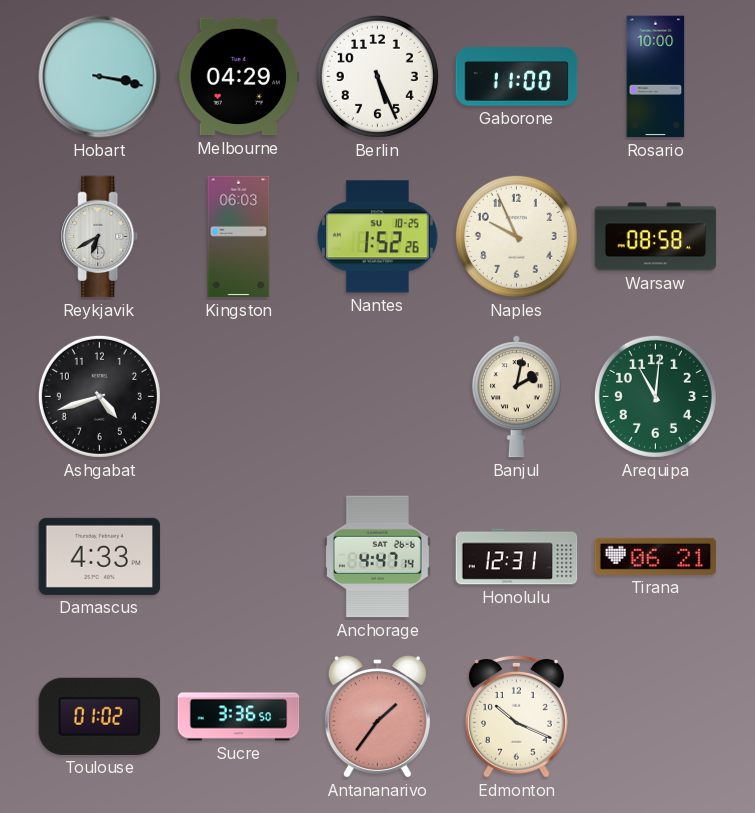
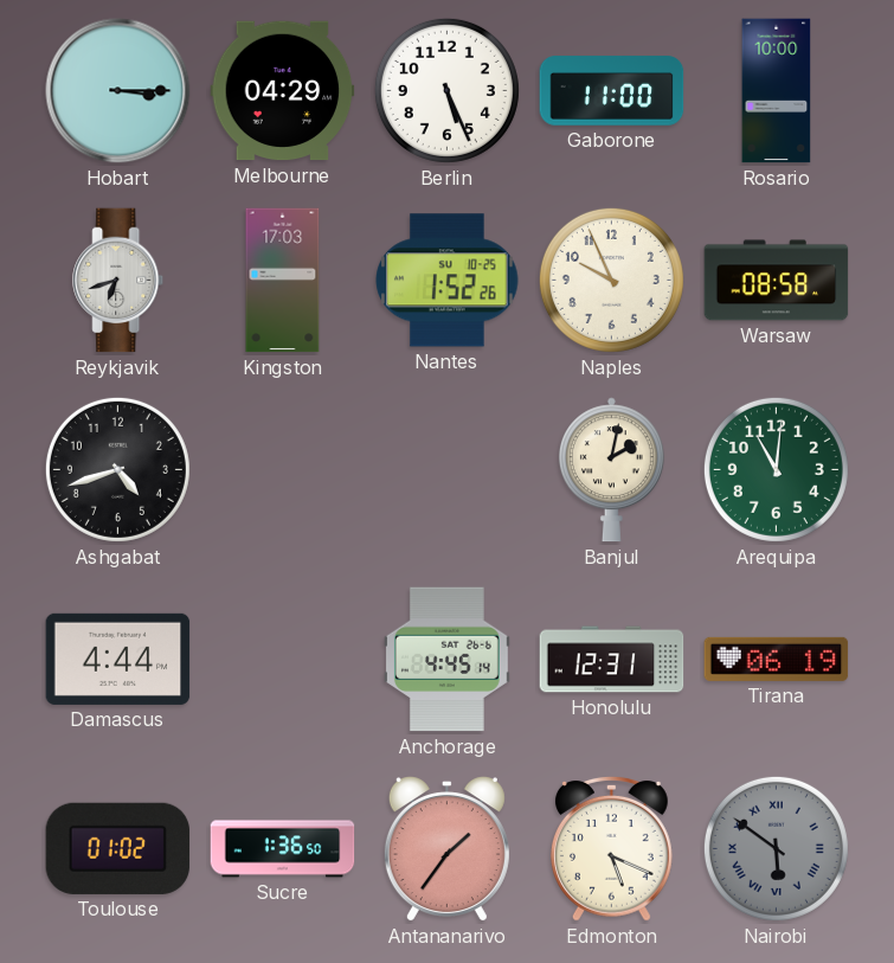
Hobart: 3:17 -> 3:15
Reykjavik: 6:40 -> 6:42
Kingston: 06:03 -> 17:03
Damascus: 4:33 -> 4:44
Anchorage: 4:47 -> 4:45
Tirana: 06:21 -> 06:19
Sucre: 3:36 -> 1:36
Edmonton: 10:19 -> 5:19
Nairobi: none -> 5:51
